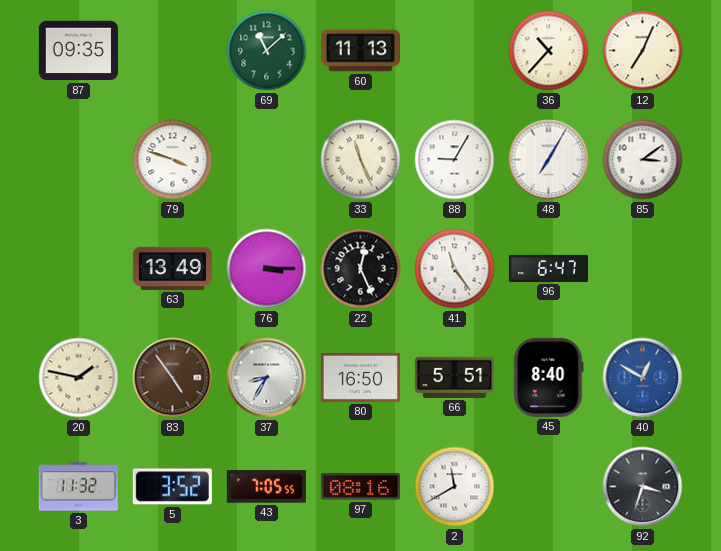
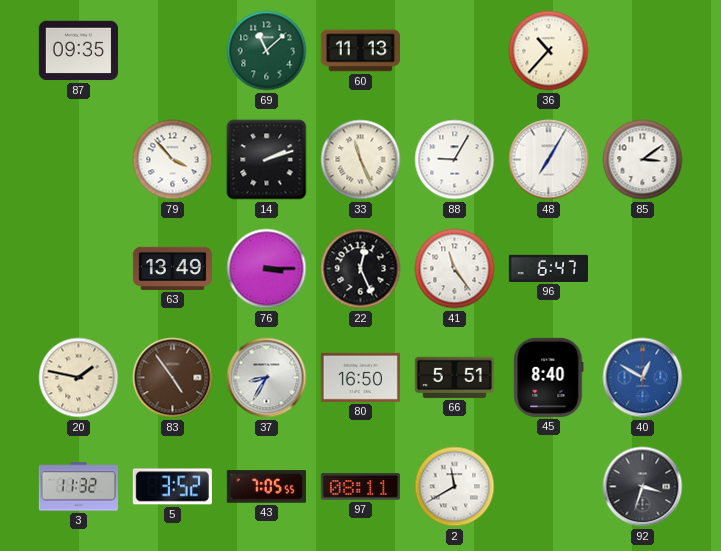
12: 7:04 -> none
79: 3:48 -> 3:53
14: none -> 2:12
97: 08:16 -> 08:11
